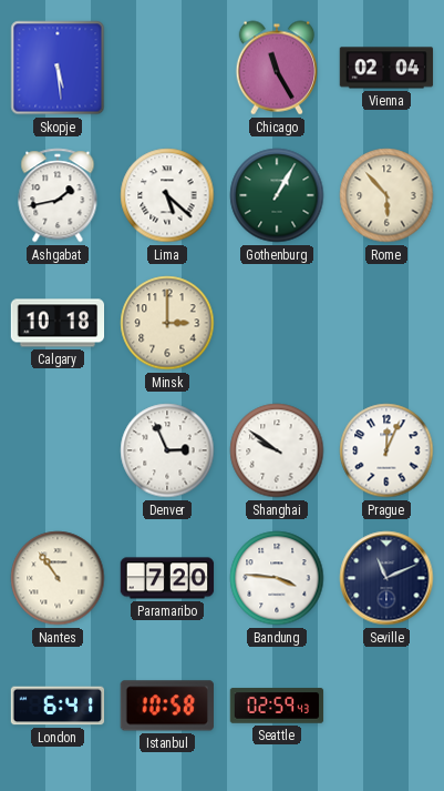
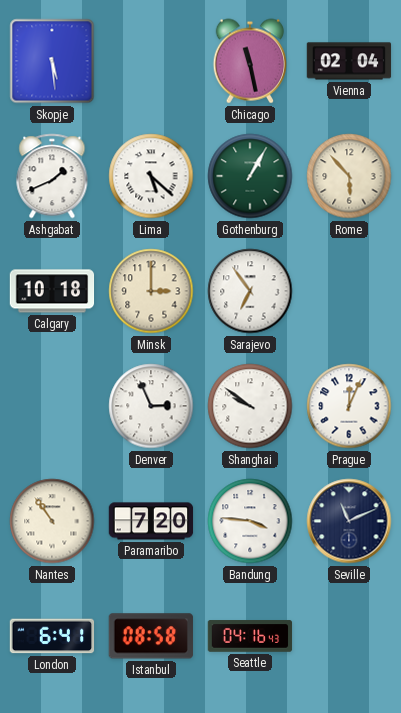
Chicago: 11:25 -> 11:28
Ashgabat: 1:43 -> 1:41
Sarajevo: none -> 6:54
Istanbul: 10:58 -> 08:58
Seattle: 02:59 -> 04:16
